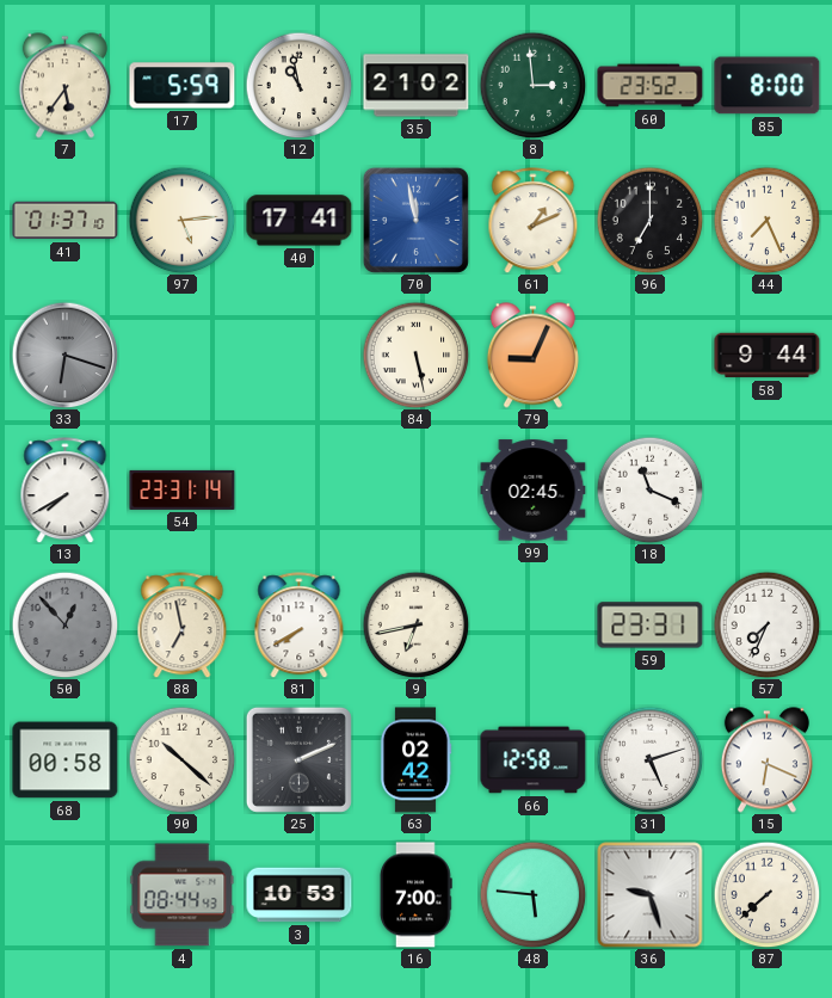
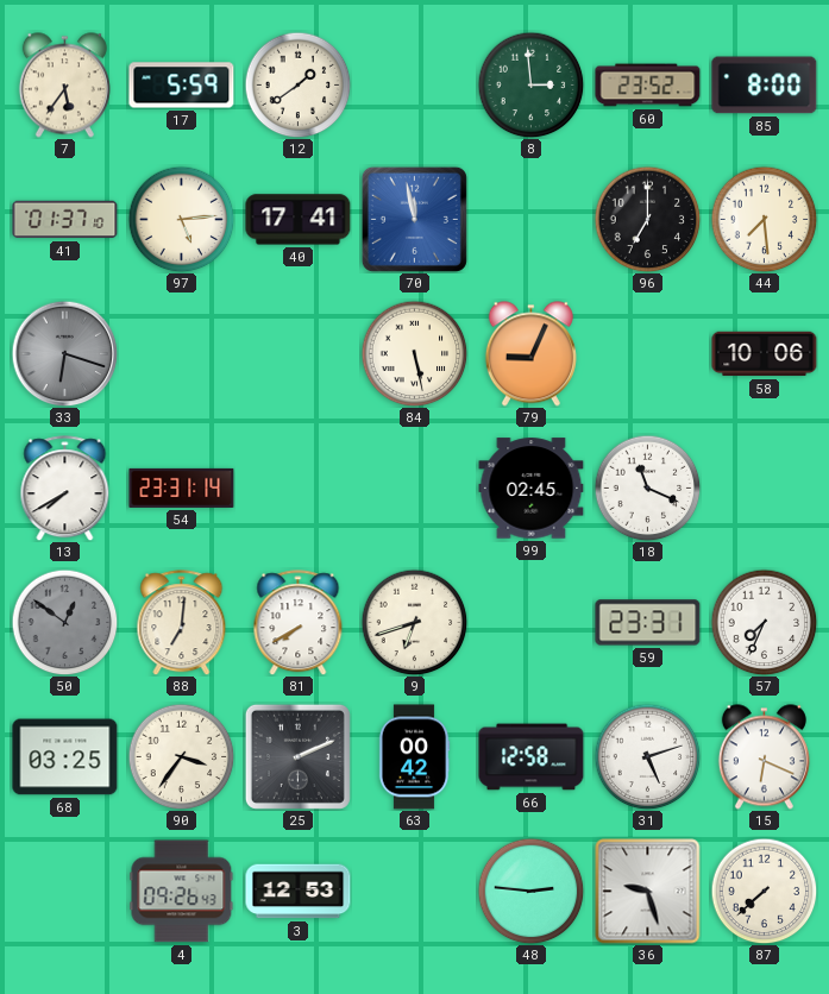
12: 10:58 -> 1:39
35: 21:02 -> none
61: 1:11 -> none
44: 7:26 -> 7:29
58: 9:44 -> 10:06
50: 12:53 -> 12:51
88: 6:58 -> 7:01
9: 6:43 -> 6:42
68: 00:58 -> 03:25
90: 10:22 -> 3:36
63: 02:42 -> 00:42
4: 08:44 -> 09:26
3: 10:53 -> 12:53
16: 7:00 -> none
48: 5:46 -> 2:46
